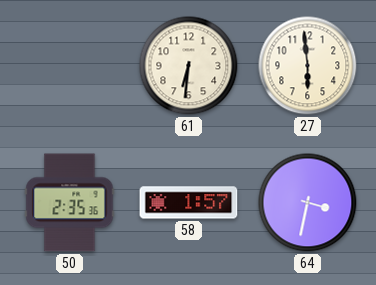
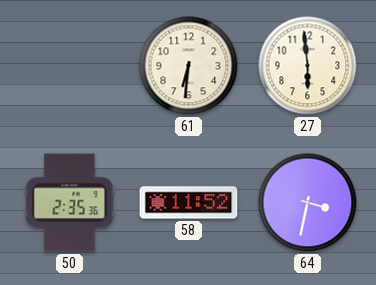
58: 1:57 -> 11:52
